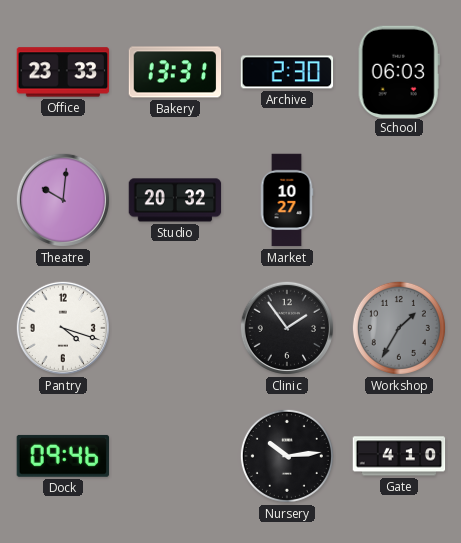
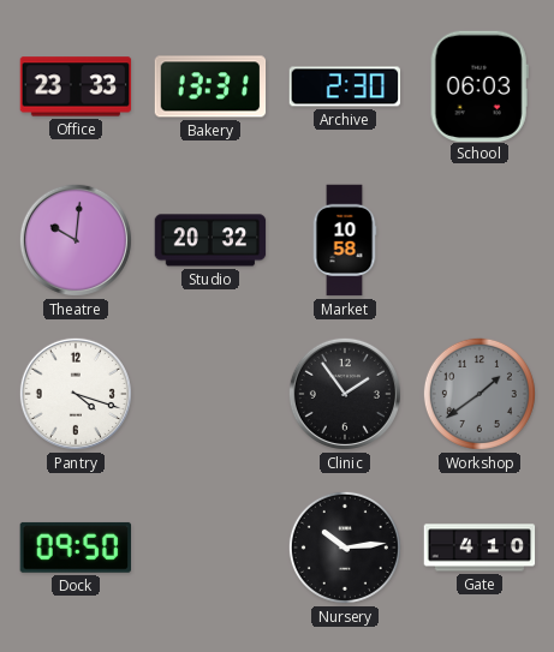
Market: 10:27 -> 10:58
Workshop: 1:35 -> 1:39
Dock: 09:46 -> 09:50
